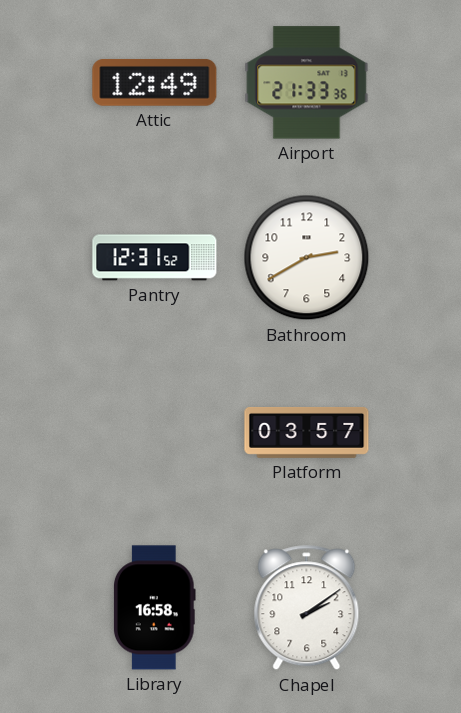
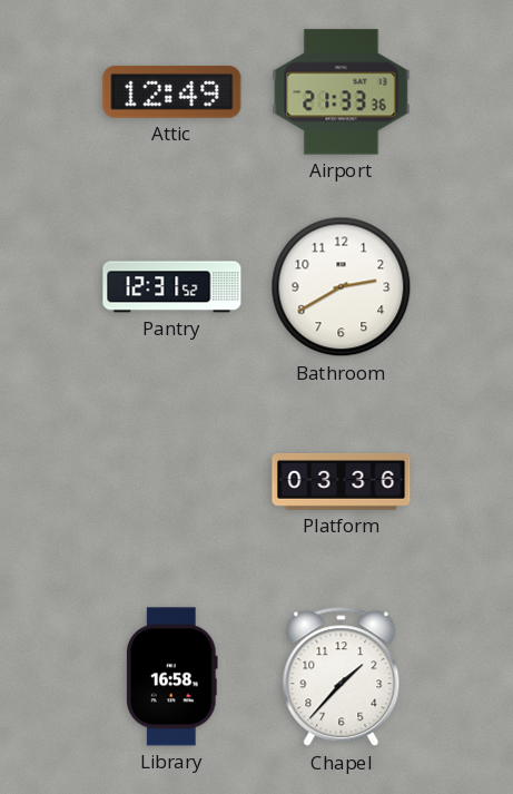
Platform: 03:57 -> 03:36
Chapel: 2:09 -> 1:37
